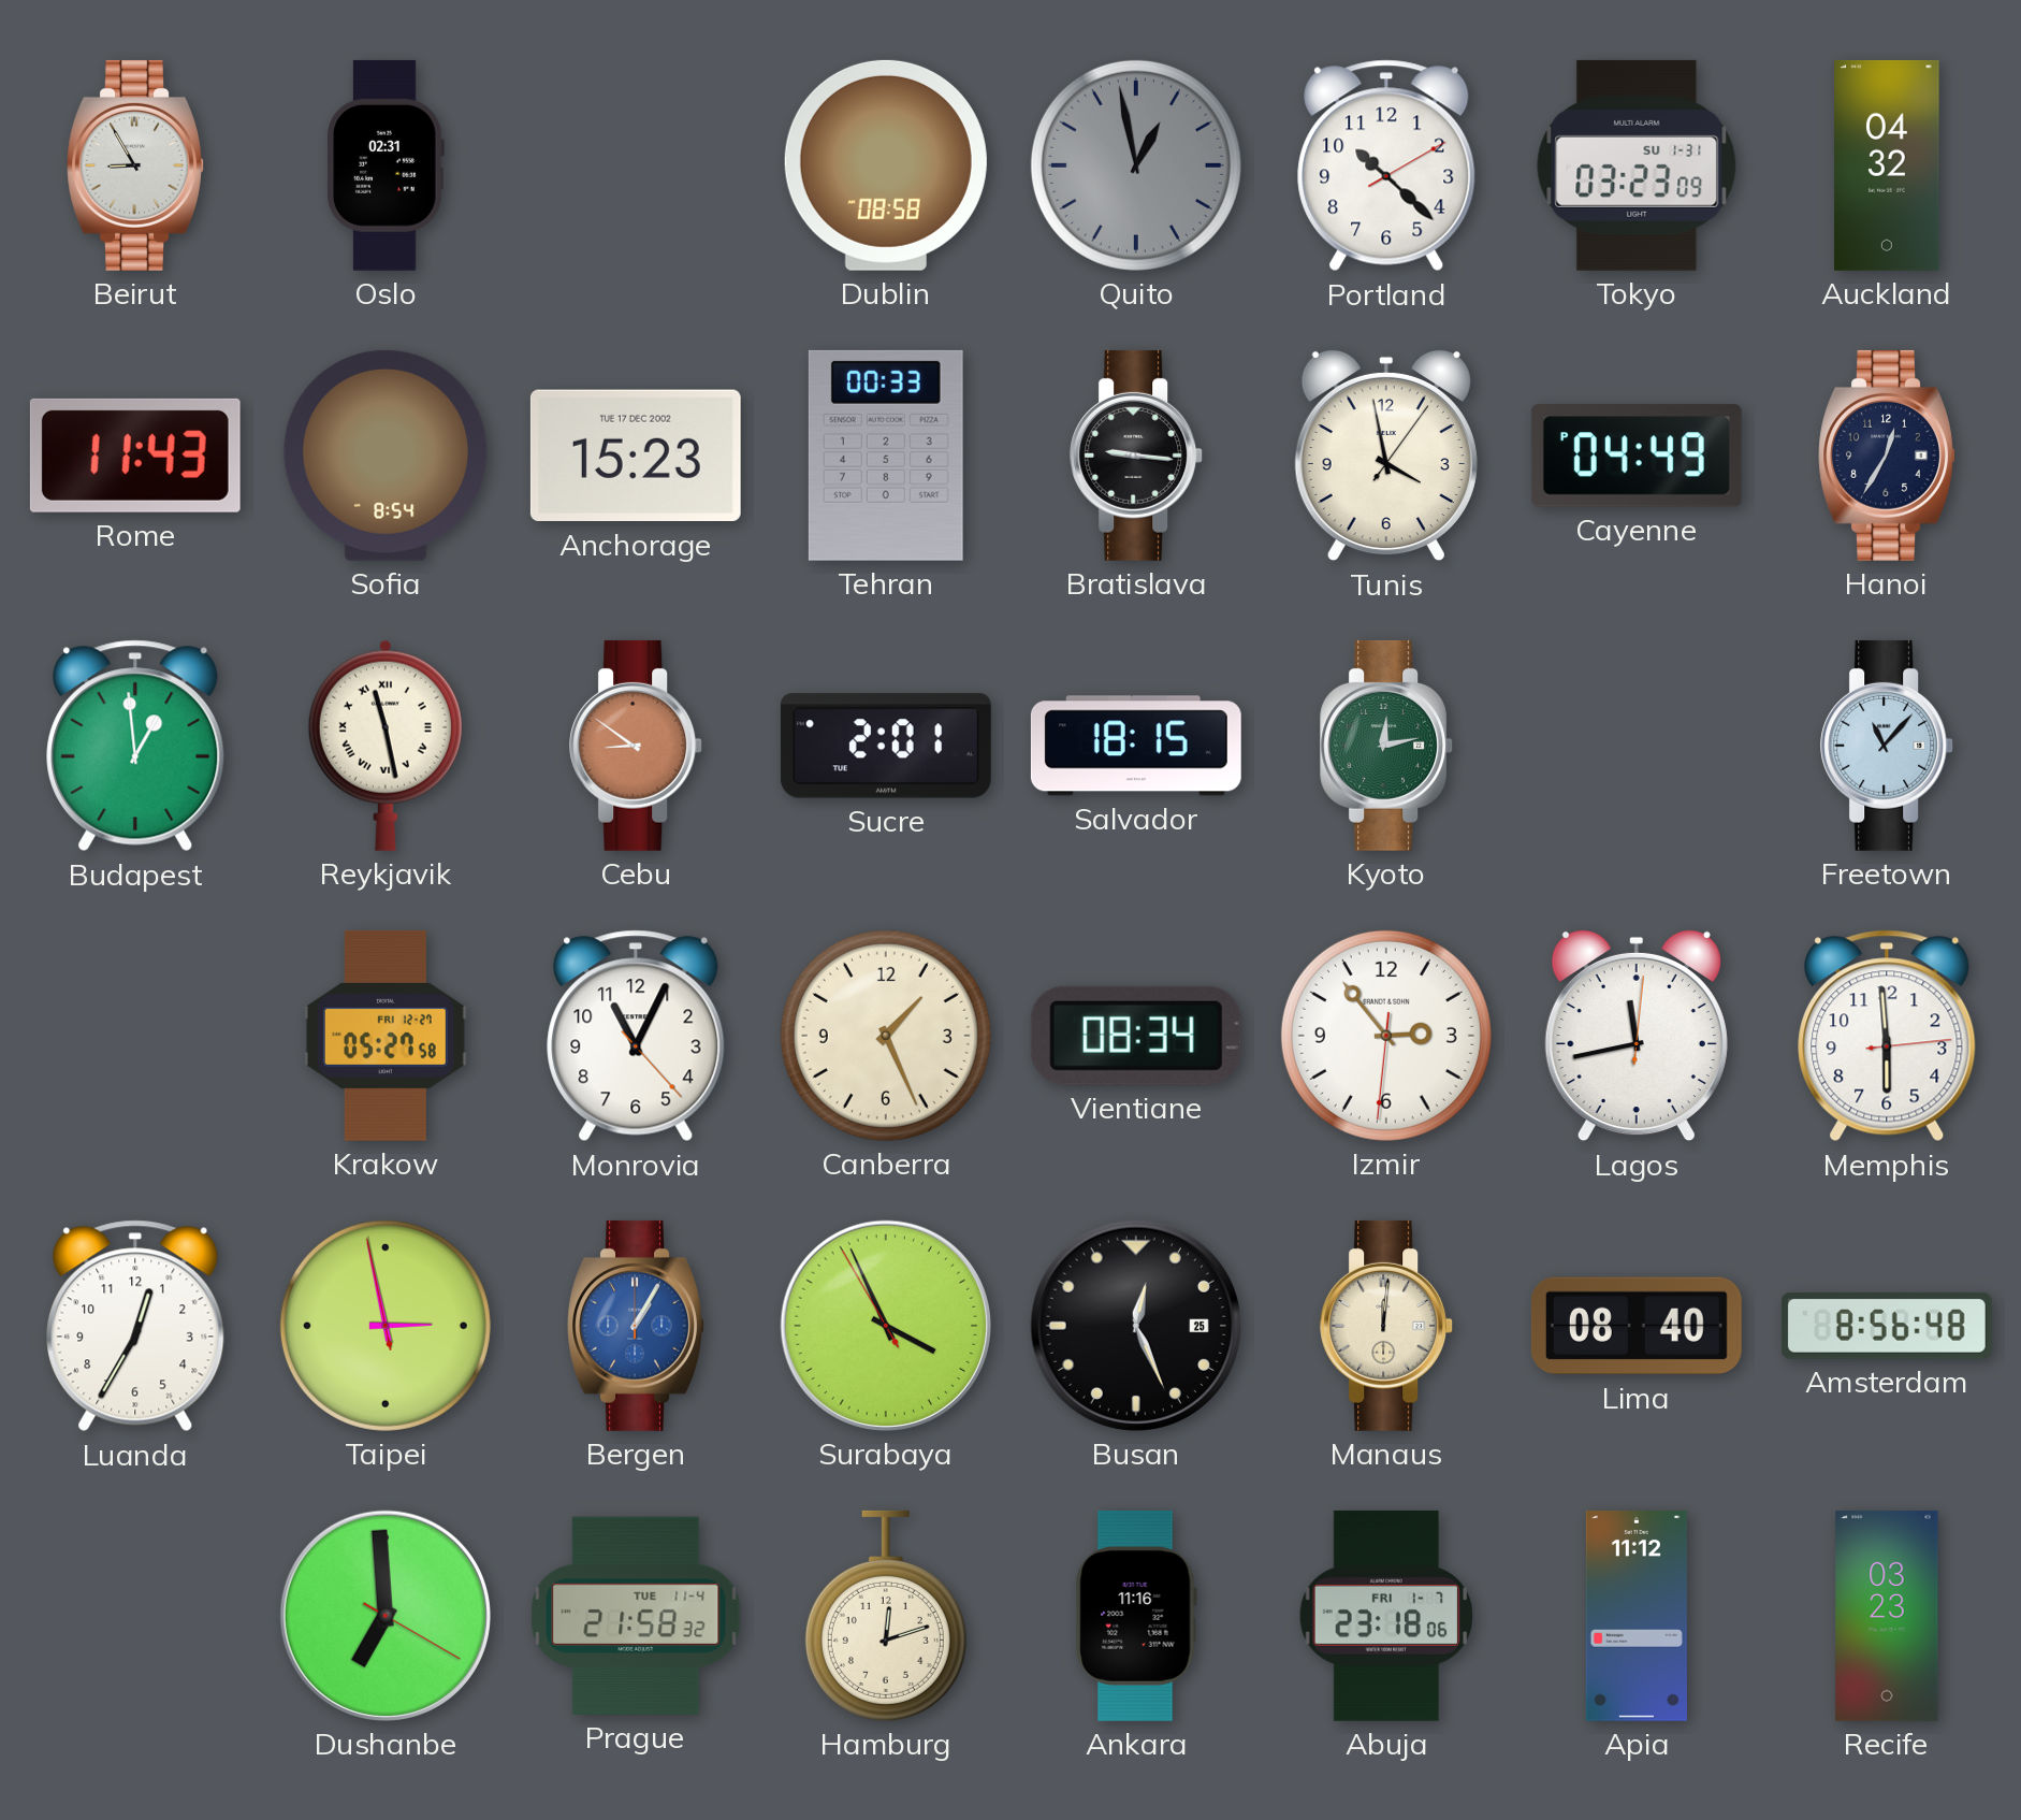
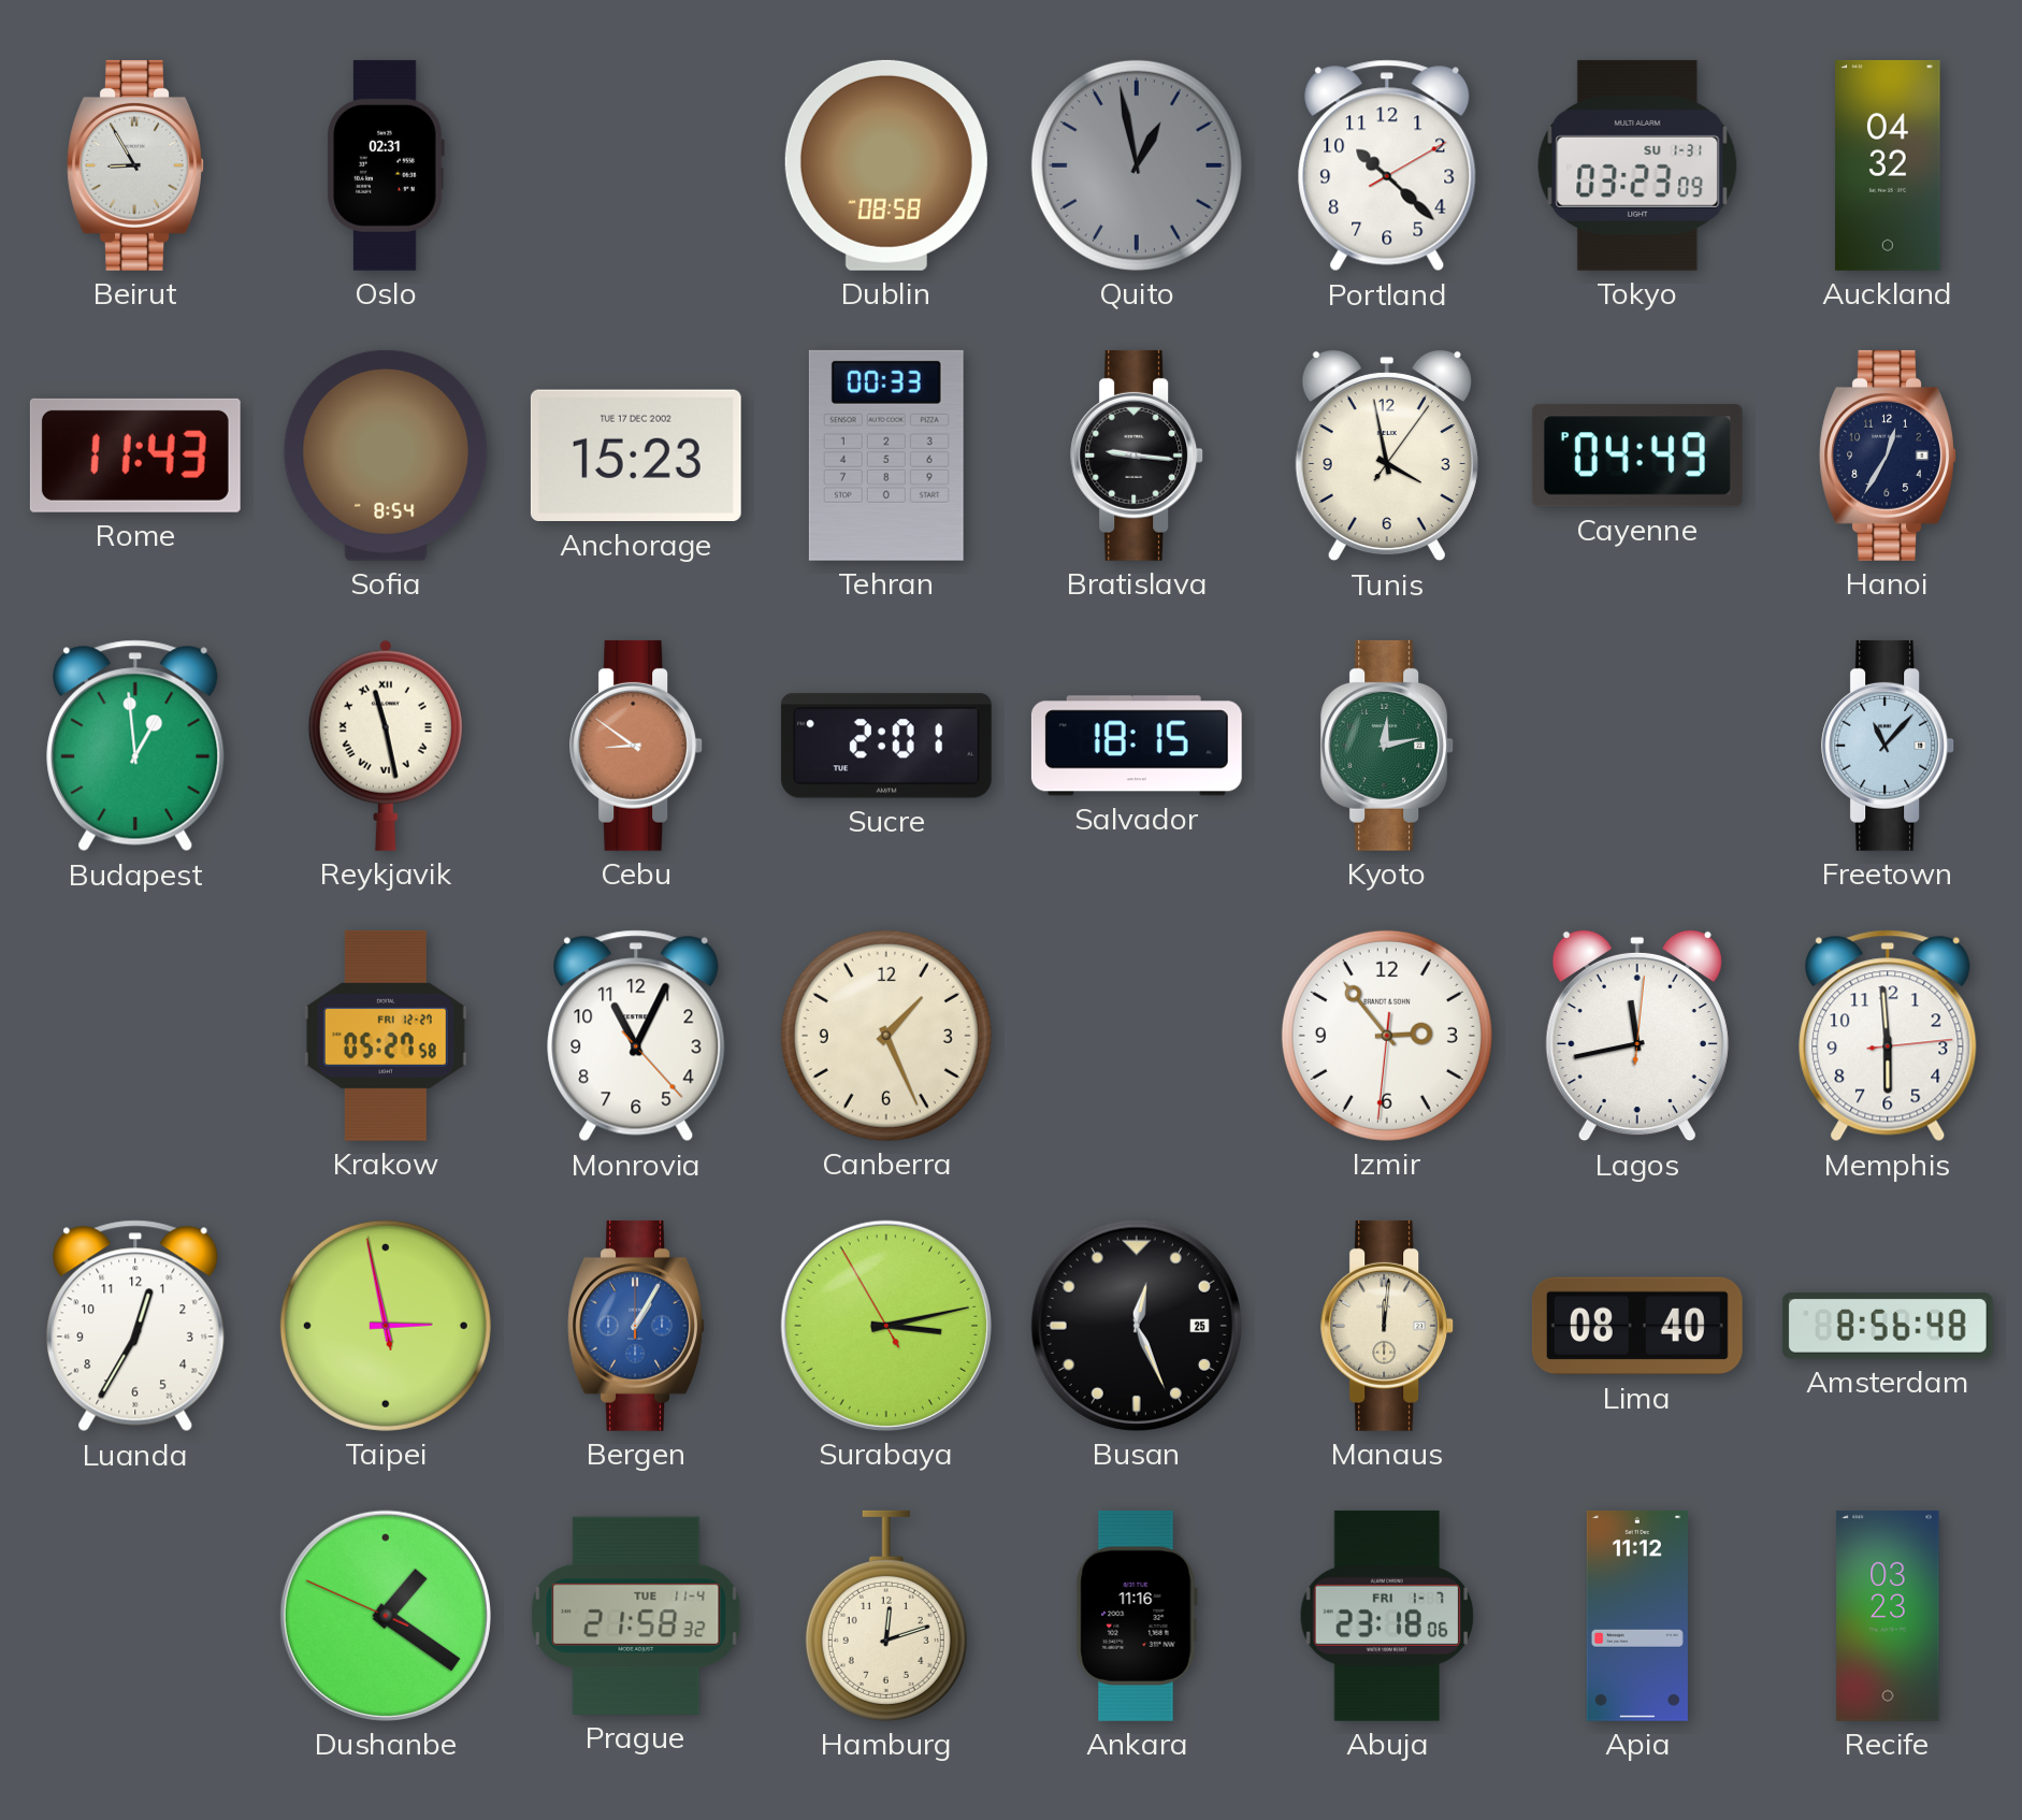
Vientiane: 08:34 -> none
Surabaya: 3:55 -> 3:12
Dushanbe: 6:59 -> 1:20
